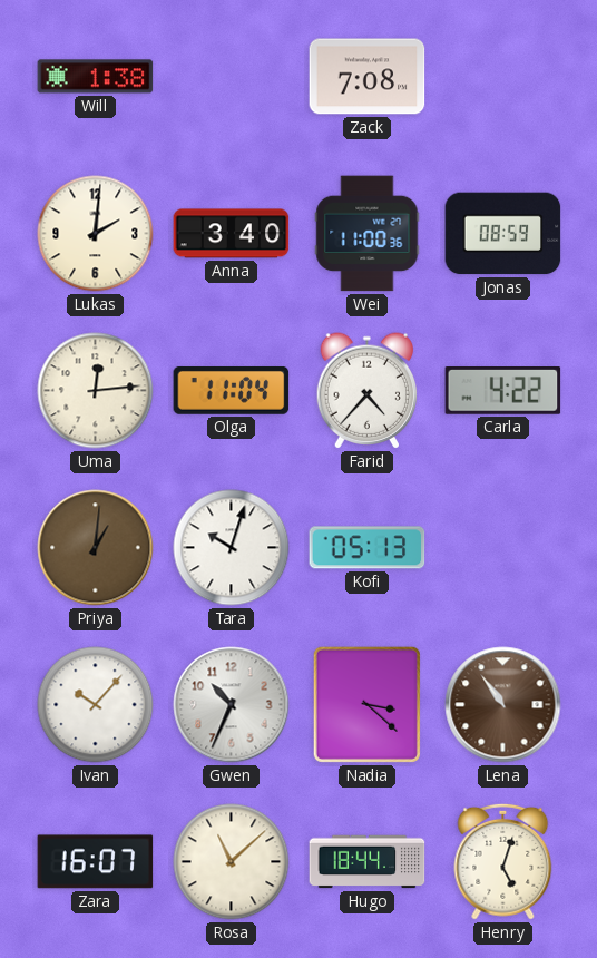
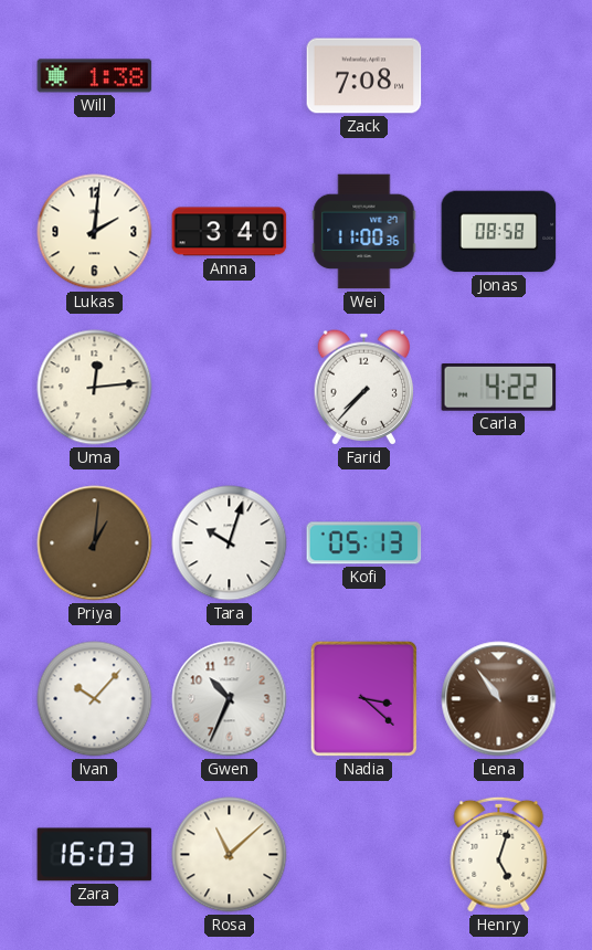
Jonas: 08:59 -> 08:58
Olga: 11:04 -> none
Farid: 4:37 -> 7:37
Zara: 16:07 -> 16:03
Hugo: 18:44 -> none
